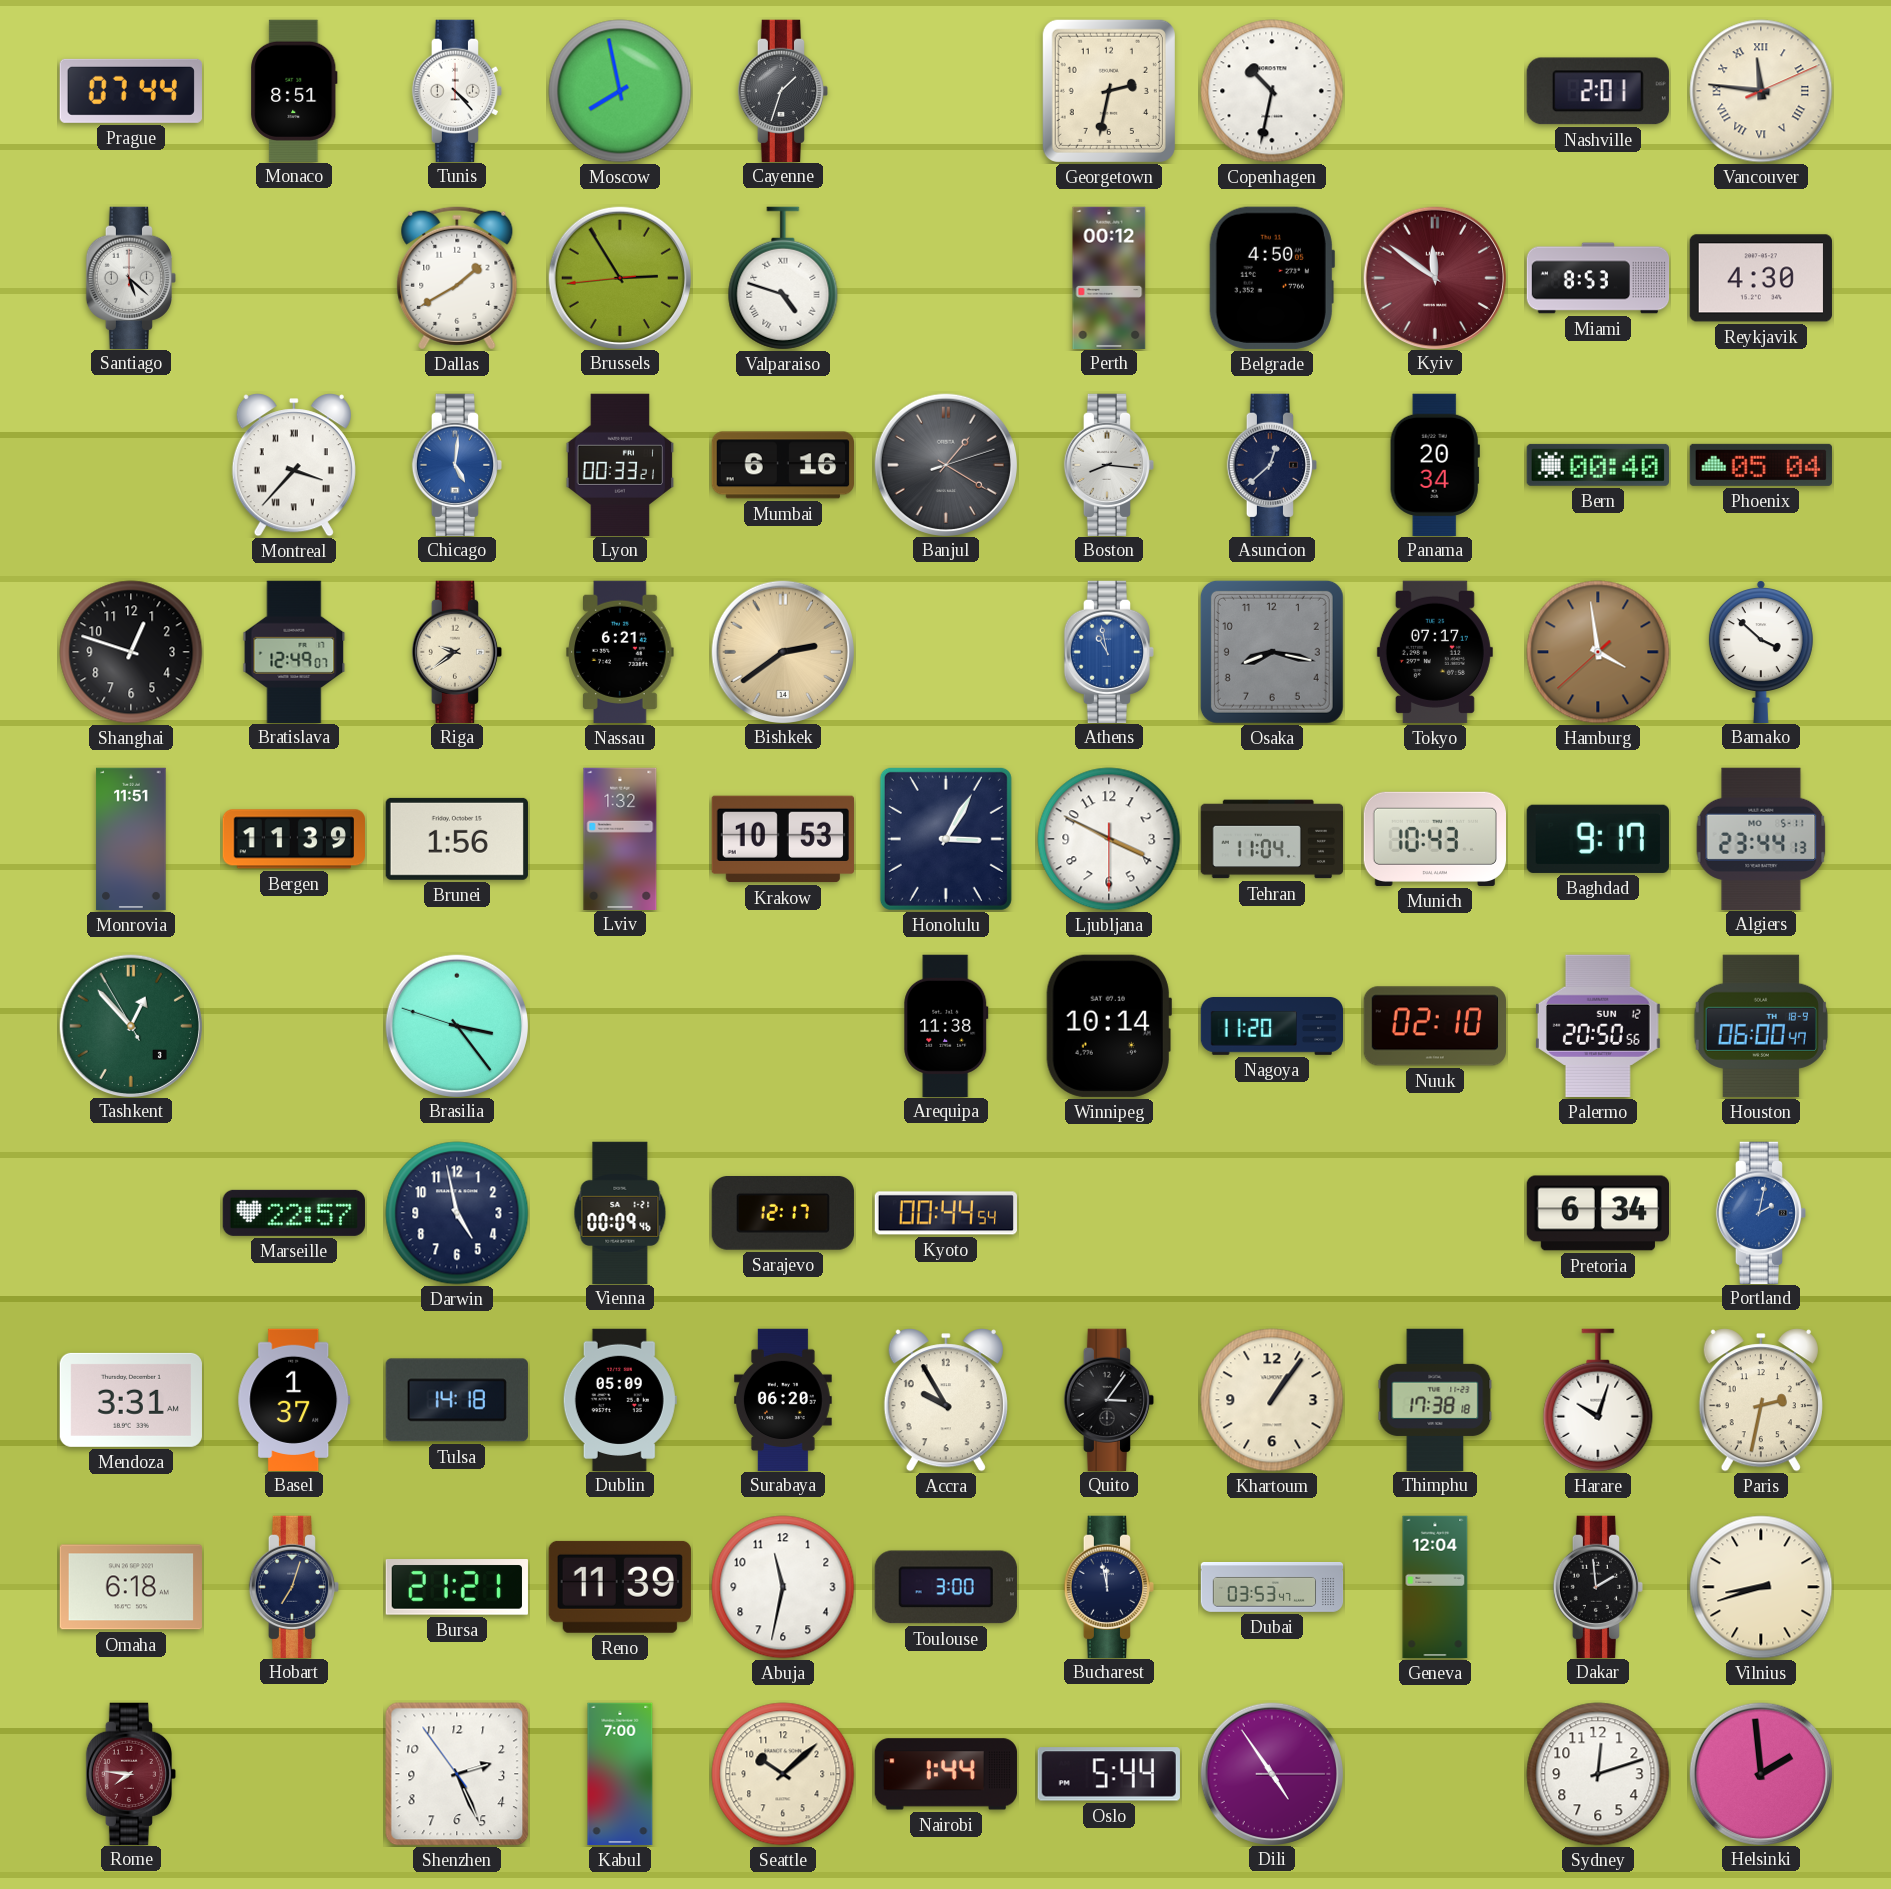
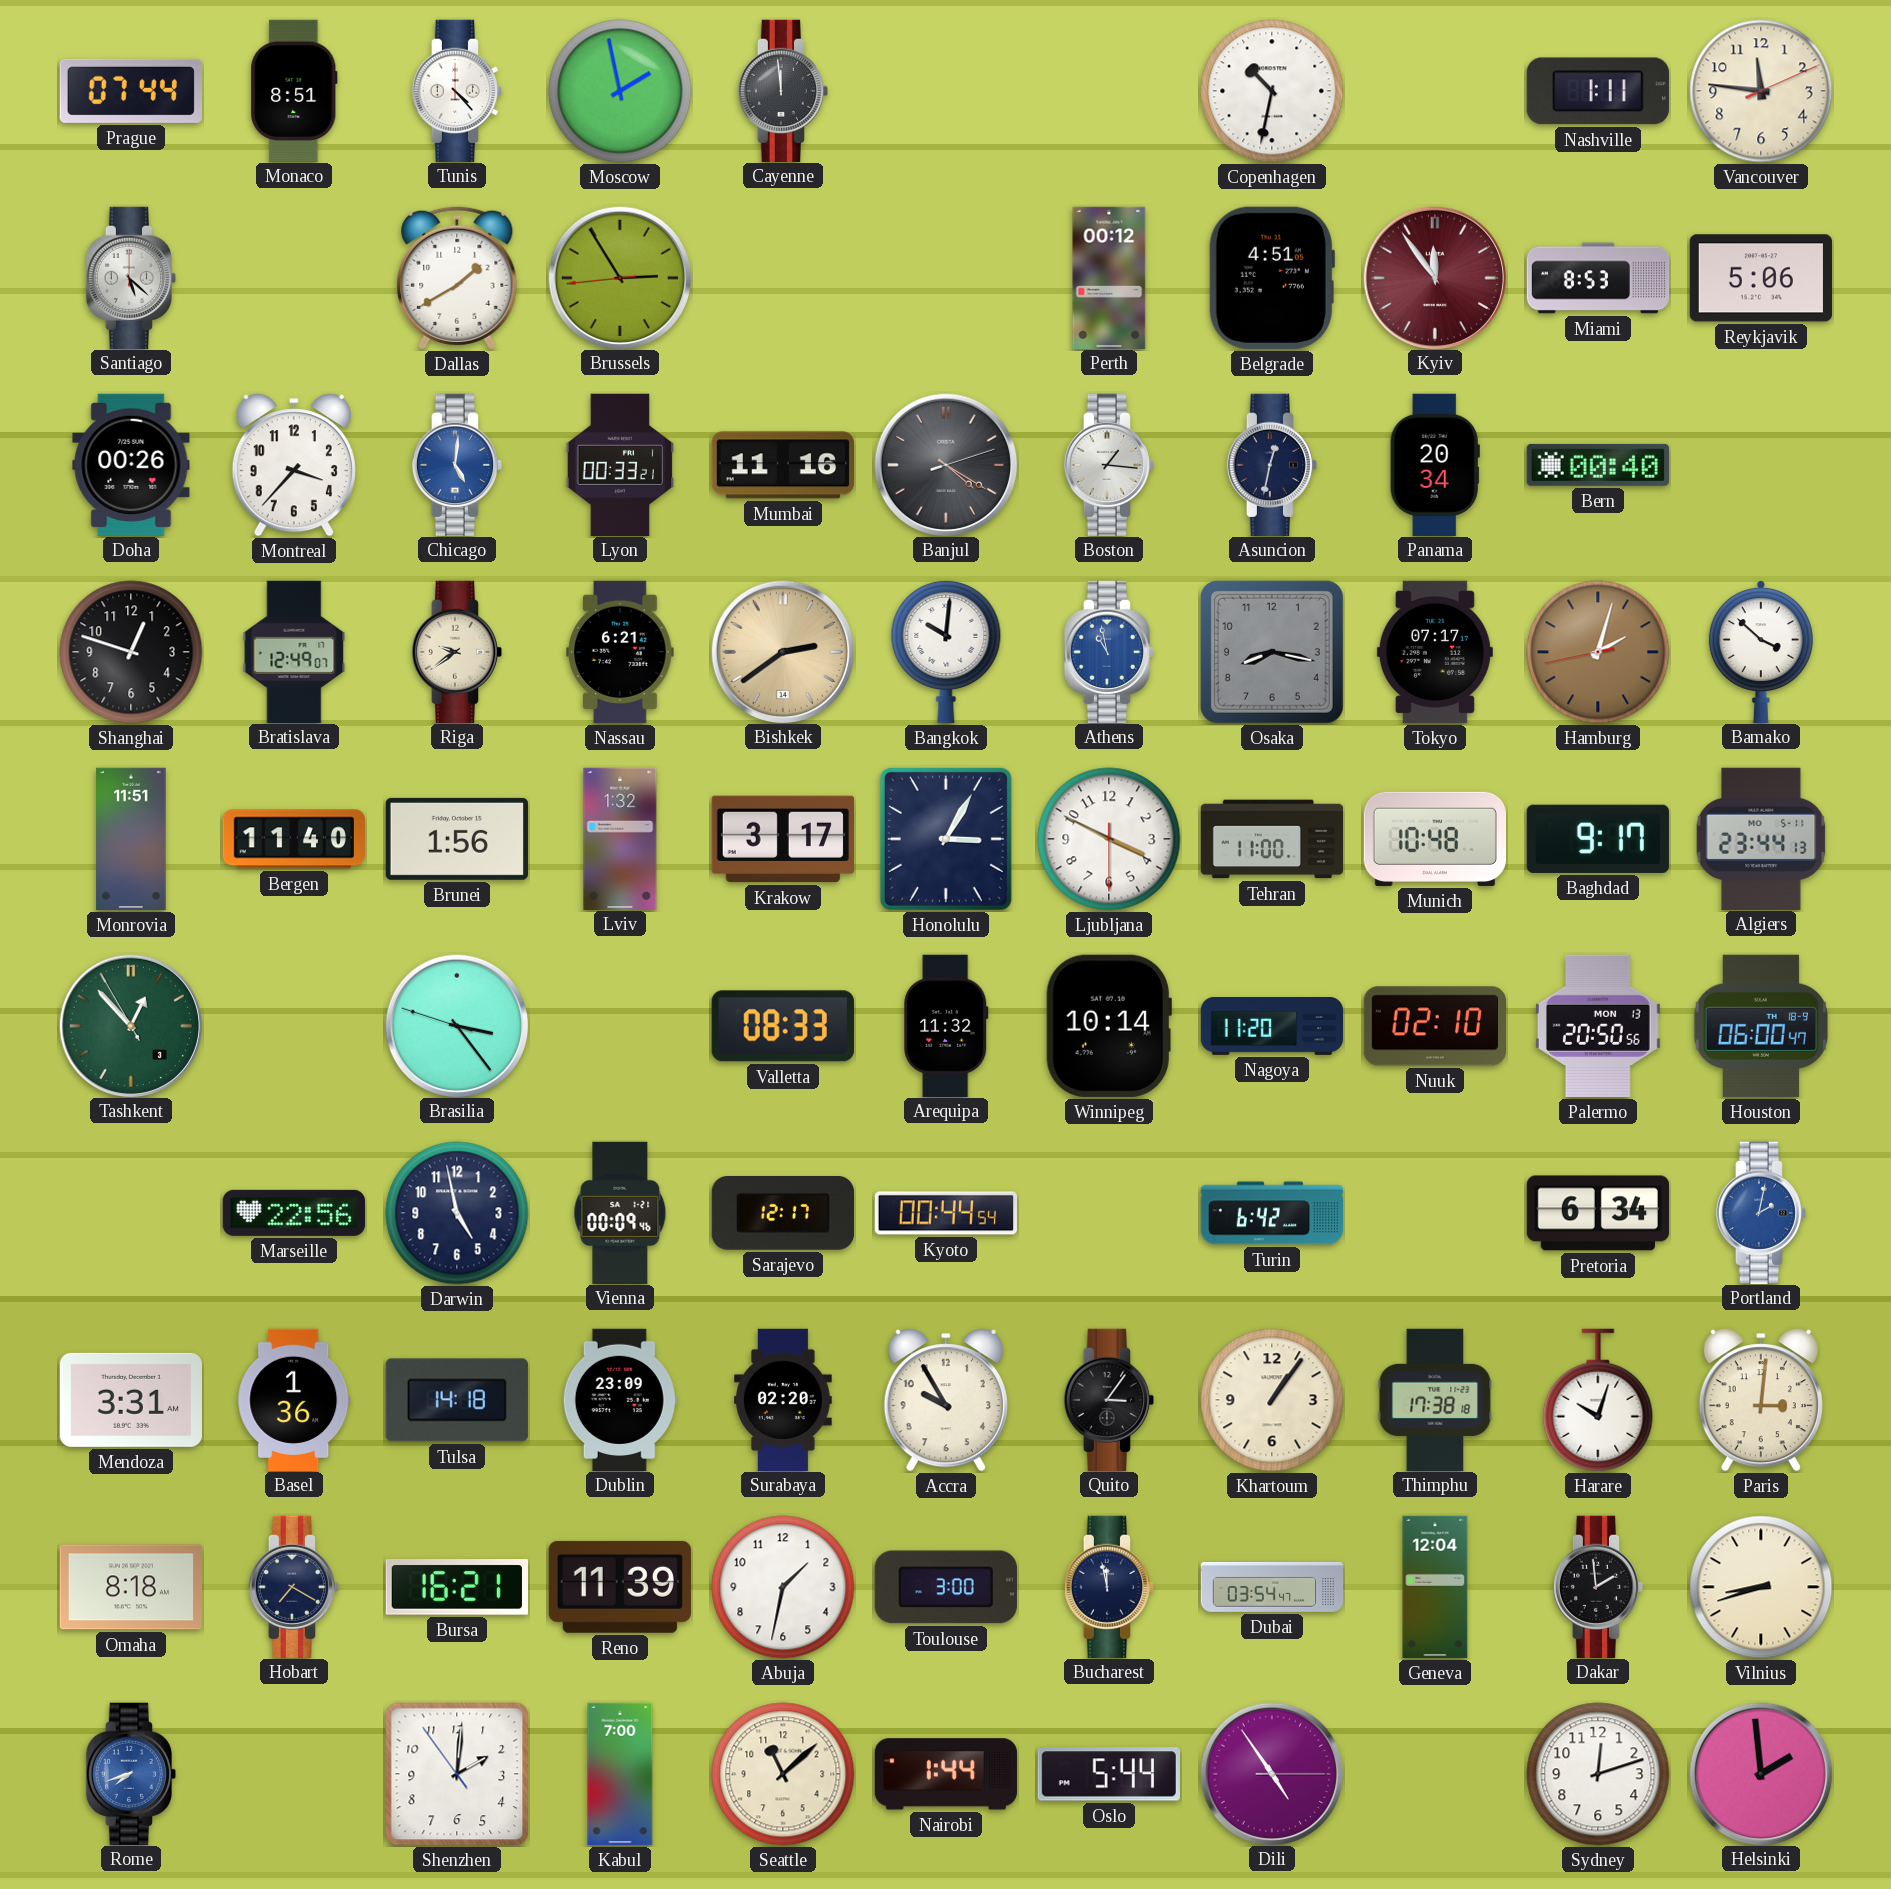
Moscow: 7:58 -> 1:58
Cayenne: 1:33 -> 11:59
Georgetown: 2:32 -> none
Nashville: 2:01 -> 1:11
Vancouver numerals: Roman -> Arabic
Valparaiso: 4:48 -> none
Belgrade: 4:50 -> 4:51
Kyiv: 11:51 -> 11:54
Reykjavik: 4:30 -> 5:06
Doha: none -> 00:26
Montreal numerals: Roman -> Arabic
Mumbai: 6:16 -> 11:16
Banjul: 1:20 -> 4:20
Boston: 8:16 -> 1:16
Asuncion: 12:38 -> 12:32
Phoenix: 05:04 -> none
Bangkok: none -> 10:01
Hamburg: 3:58 -> 2:02
Bergen: 11:39 -> 11:40
Krakow: 10:53 -> 3:17
Tehran: 11:04 -> 11:00
Munich: 10:43 -> 10:48
Valletta: none -> 08:33
Arequipa: 11:38 -> 11:32
Palermo date: SUN 12 -> MON 13
Marseille: 22:57 -> 22:56
Turin: none -> 6:42
Basel: 1:37 -> 1:36
Dublin: 05:09 -> 23:09
Surabaya: 06:20 -> 02:20
Paris: 2:32 -> 3:01
Omaha: 6:18 -> 8:18
Hobart: 7:03 -> 7:20
Bursa: 21:21 -> 16:21
Abuja: 11:32 -> 1:32
Dubai: 03:53 -> 03:54
Rome: 7:46 -> 7:42
Rome dial: burgundy -> blue
Shenzhen: 2:25 -> 2:00
Seattle: 10:08 -> 11:08
